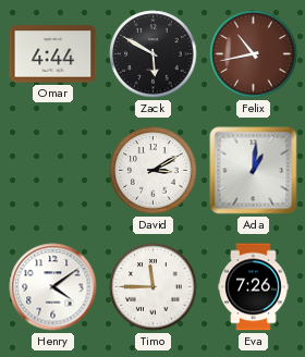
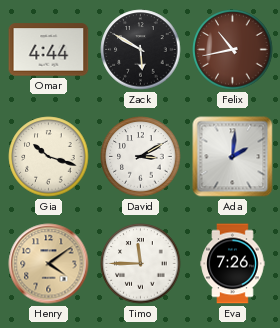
Gia: none -> 10:18
Ada: 1:01 -> 2:01
Henry dial: white -> champagne
